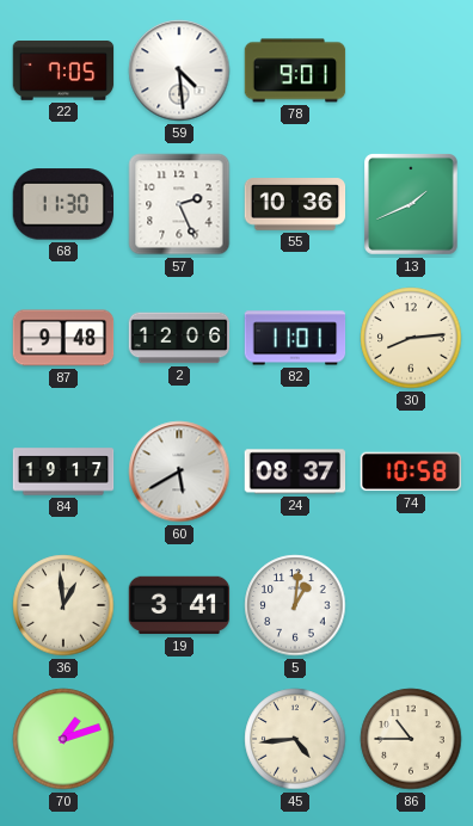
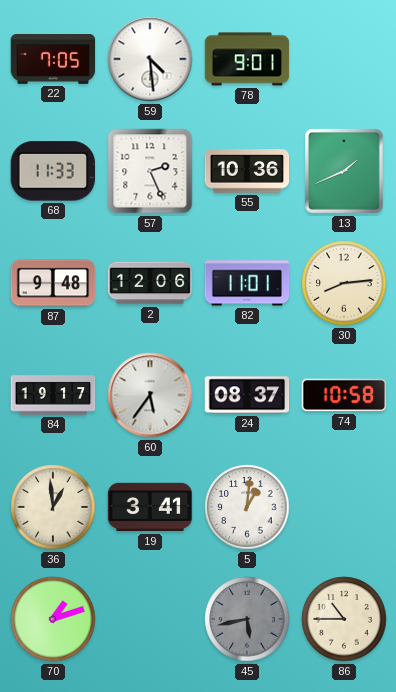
68: 11:30 -> 11:33
60: 5:40 -> 5:36
45: 4:44 -> 5:43
45 dial: cream -> grey
